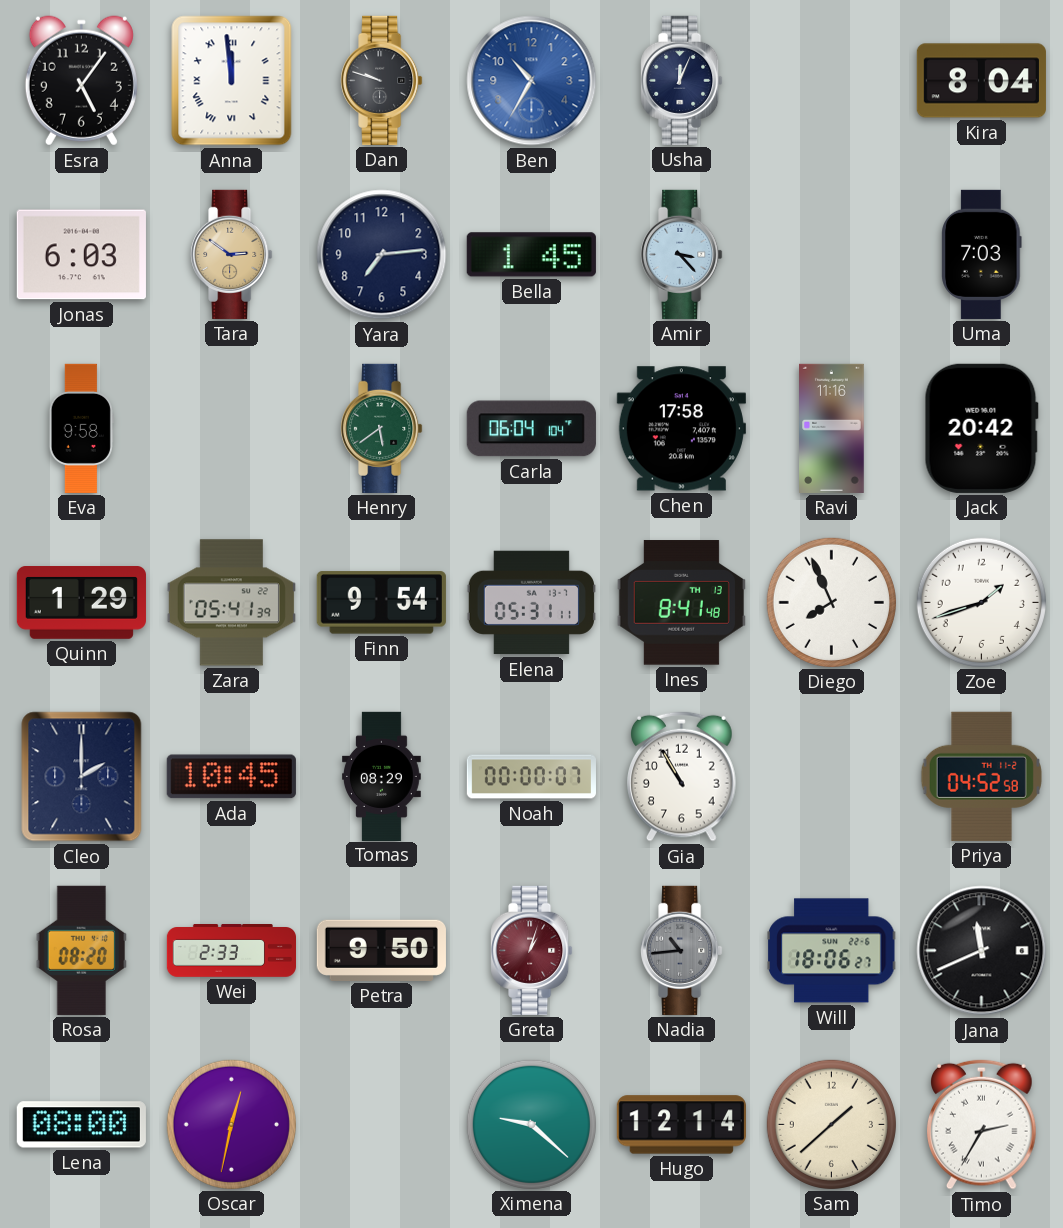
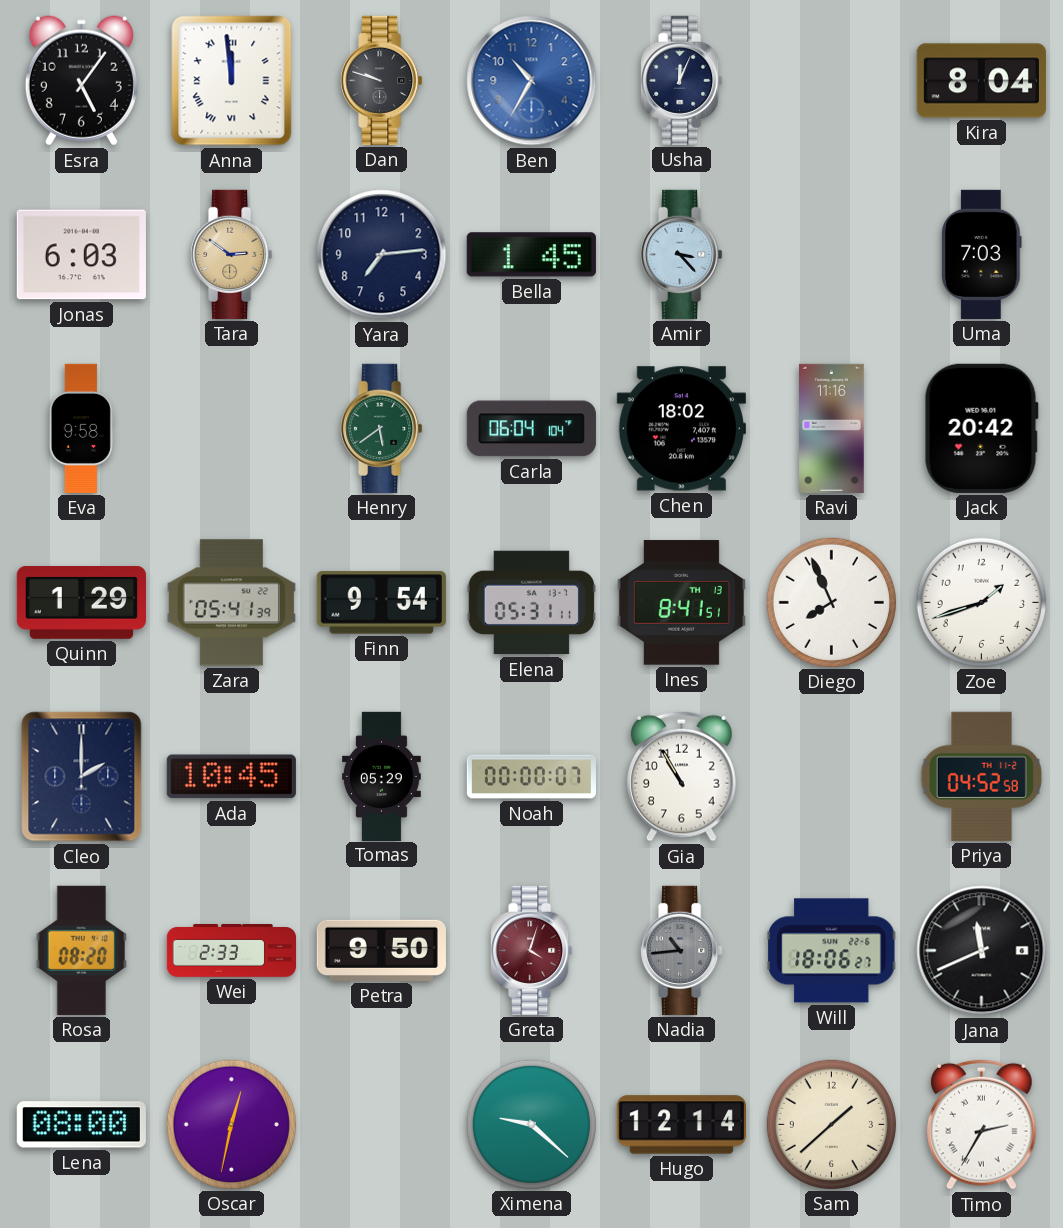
Chen: 17:58 -> 18:02
Ines: 8:41:48 -> 8:41:51
Tomas: 08:29 -> 05:29
Greta: 1:03 -> 4:03
